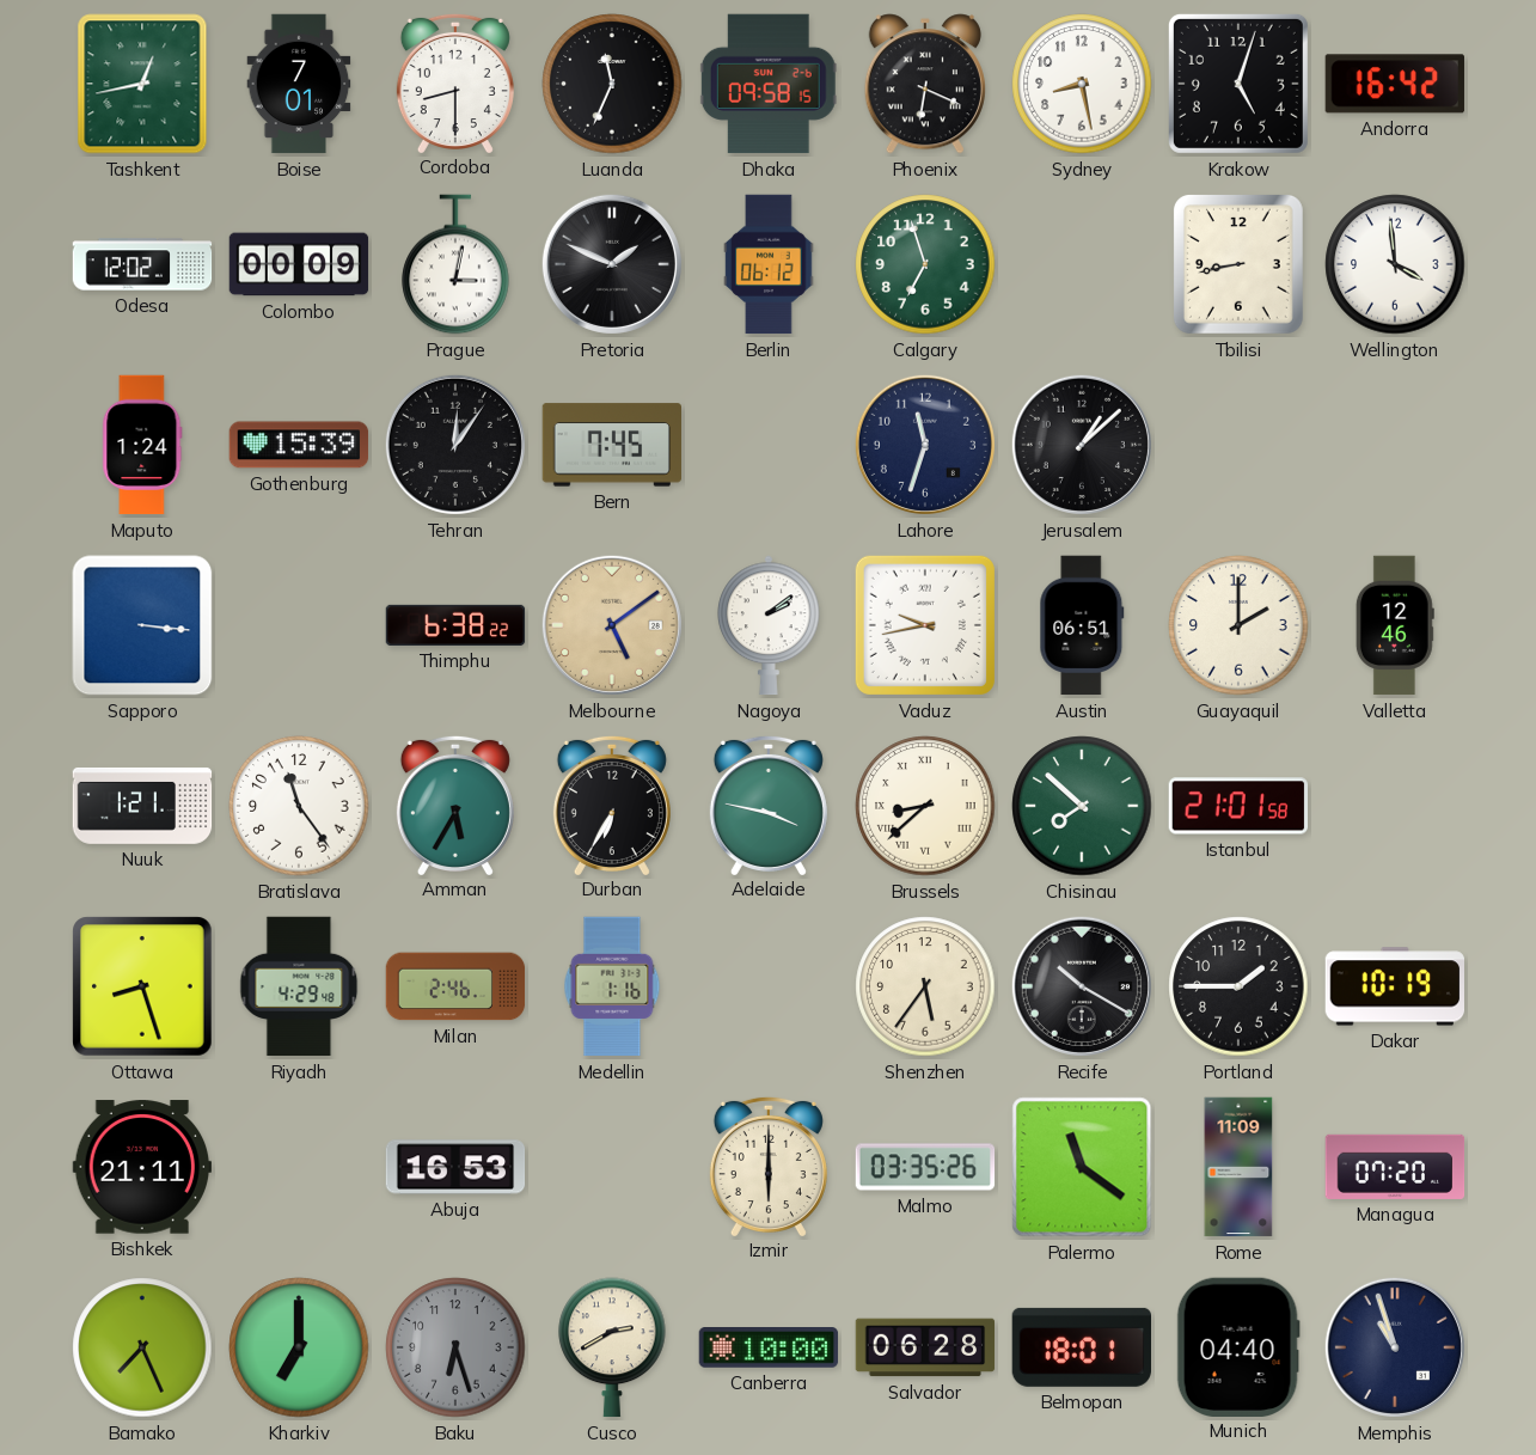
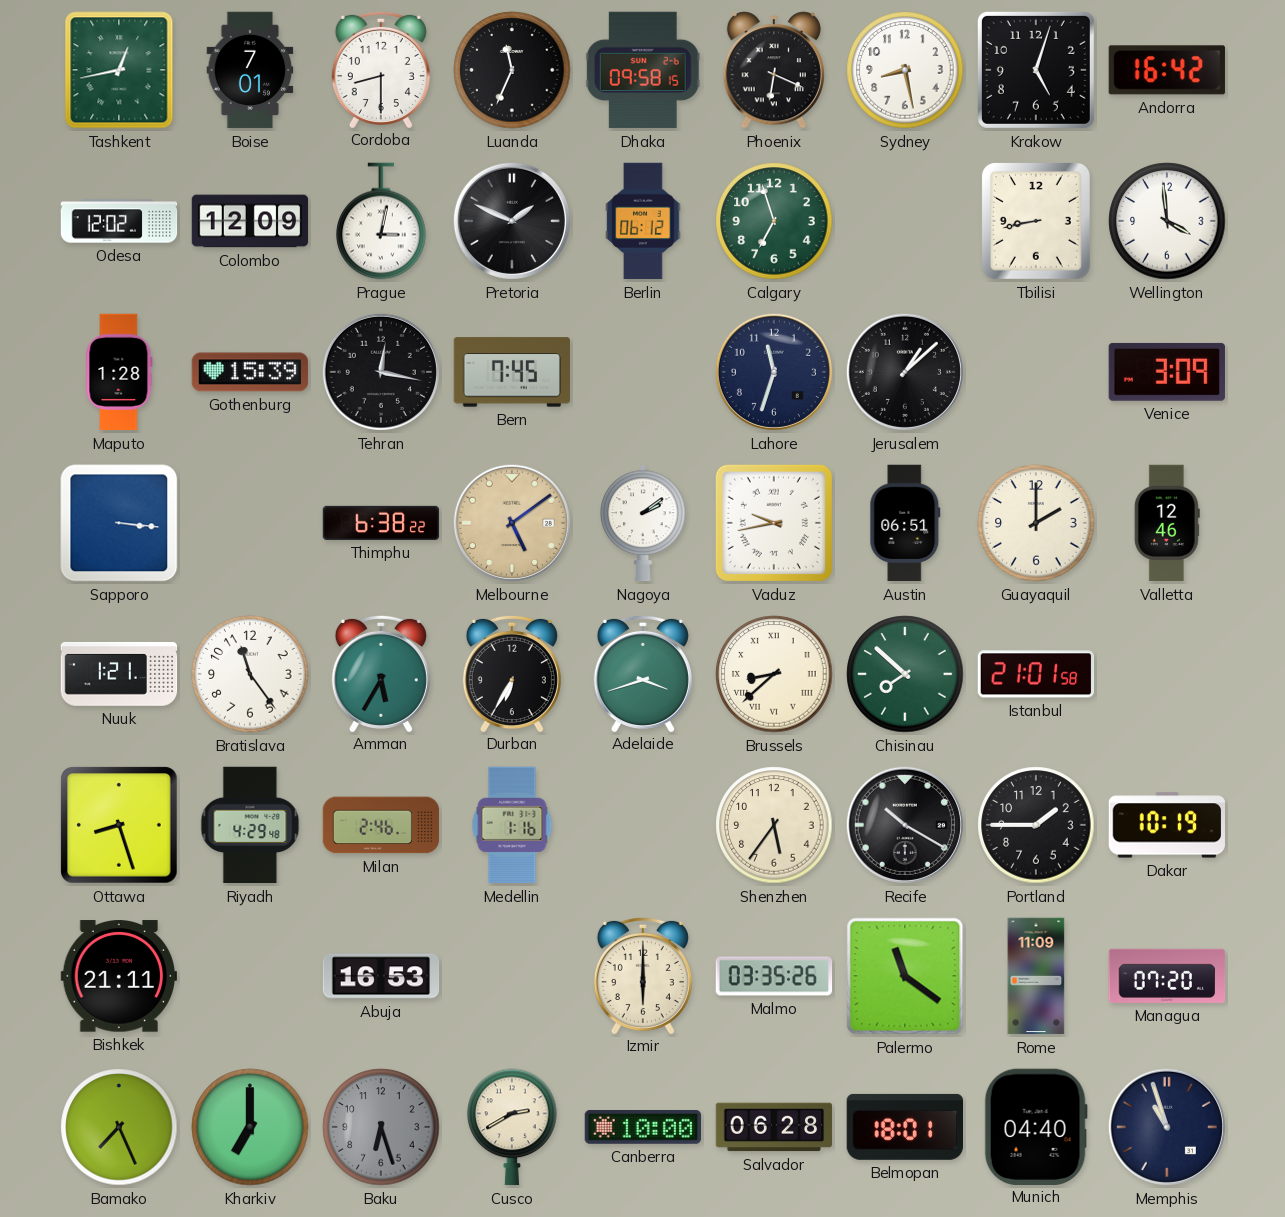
Colombo: 00:09 -> 12:09
Maputo: 1:24 -> 1:28
Tehran: 12:06 -> 12:17
Venice: none -> 3:09
Adelaide: 3:47 -> 3:42
